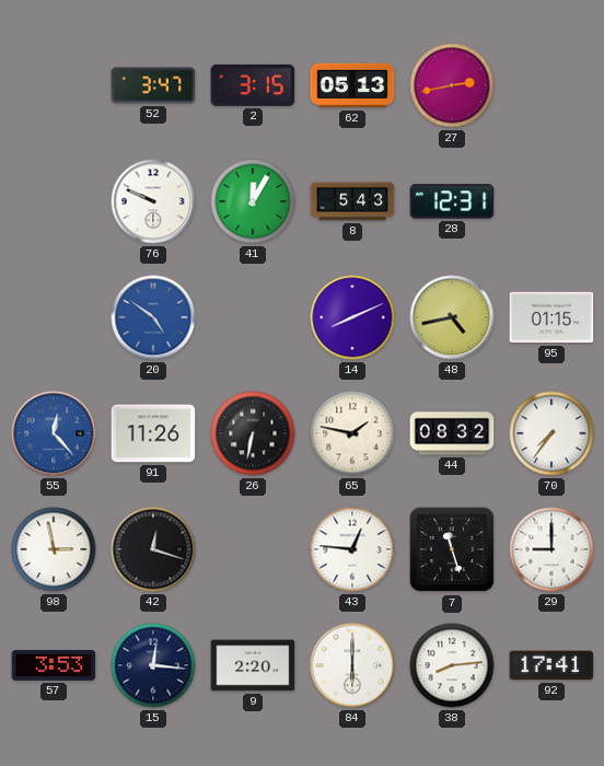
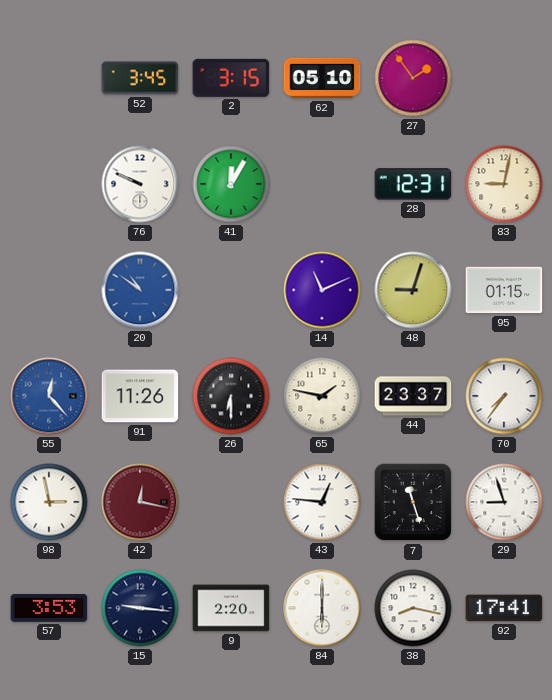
52: 3:47 -> 3:45
62: 05:13 -> 05:10
27: 2:43 -> 1:54
8: 5:43 -> none
83: none -> 9:02
20: 4:51 -> 10:51
14: 8:11 -> 11:11
48: 4:43 -> 9:03
26: 6:32 -> 6:30
44: 08:32 -> 23:37
42: 12:18 -> 12:17
42 dial: black -> burgundy
29: 9:00 -> 8:57
15: 12:16 -> 9:16
38: 8:14 -> 8:17
